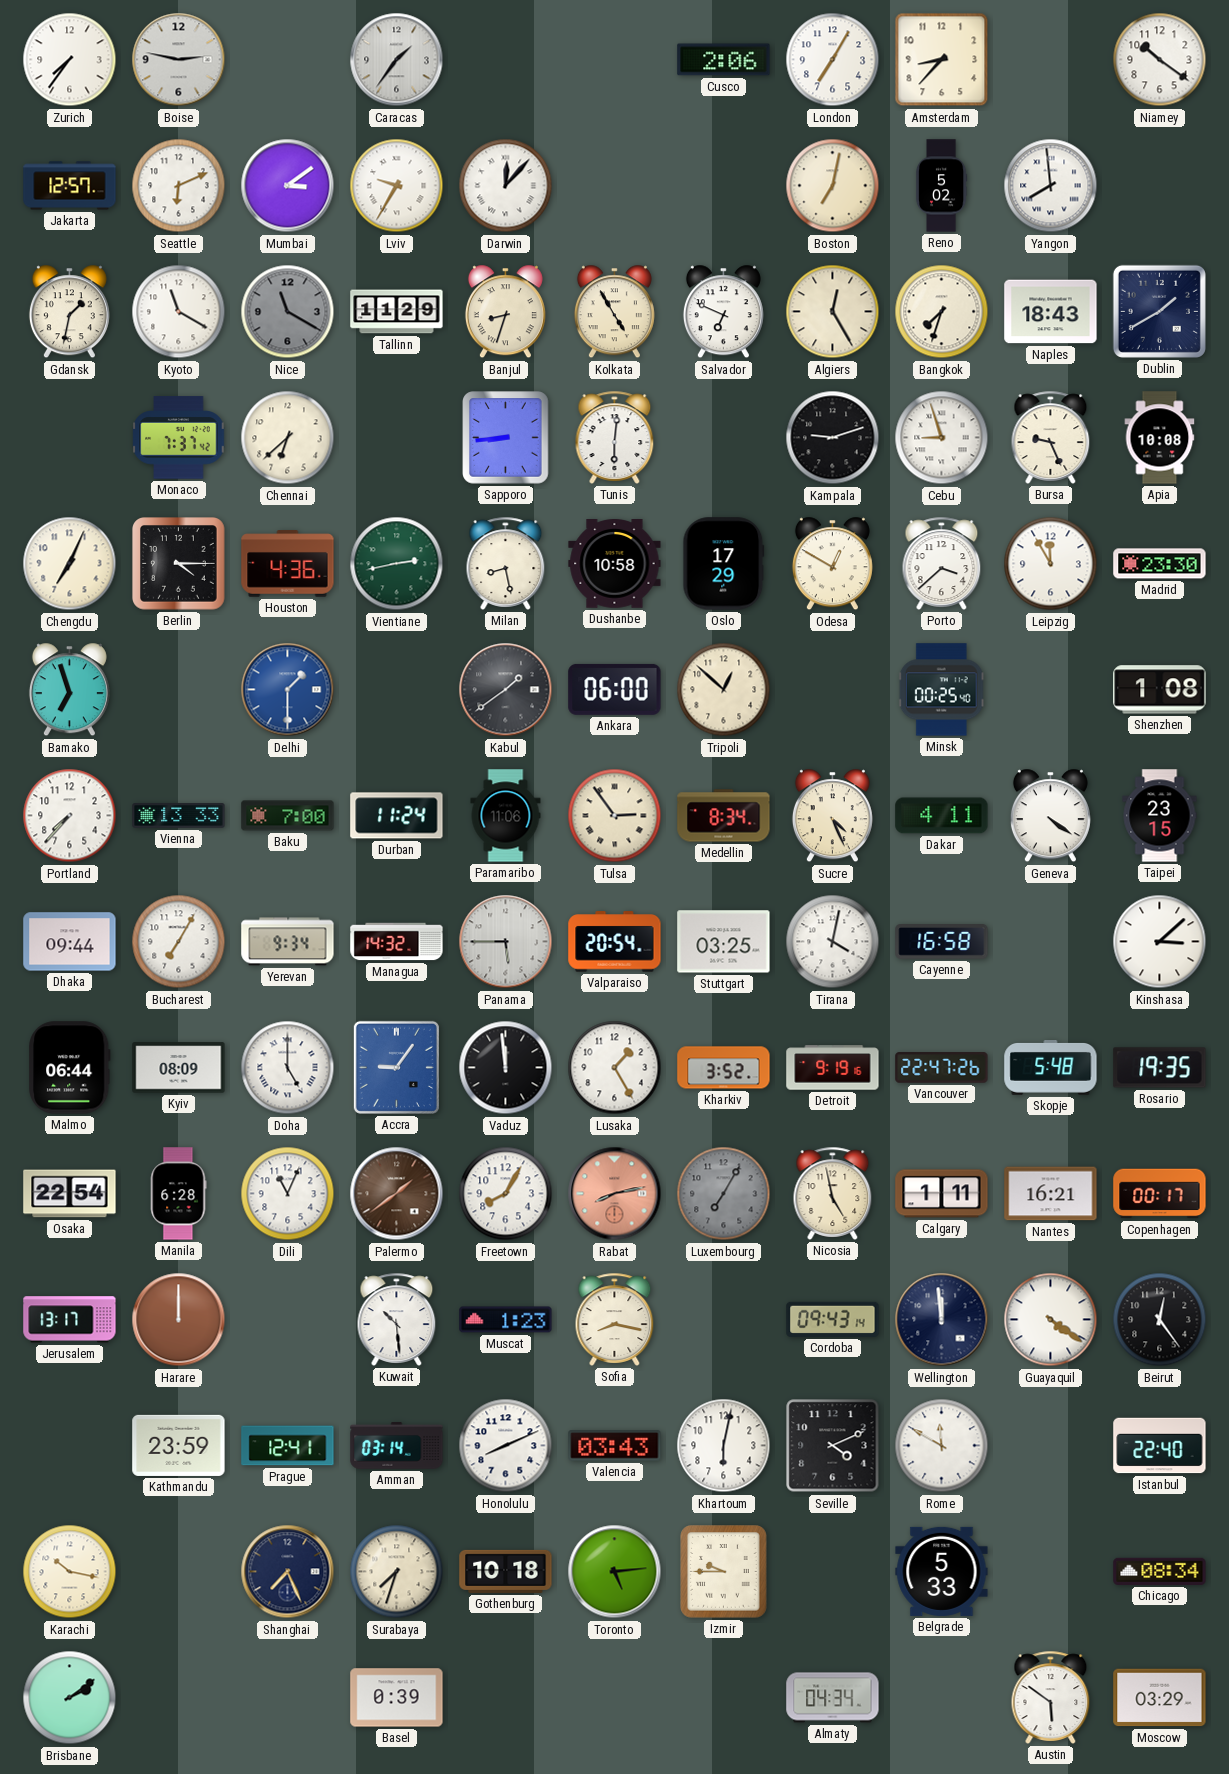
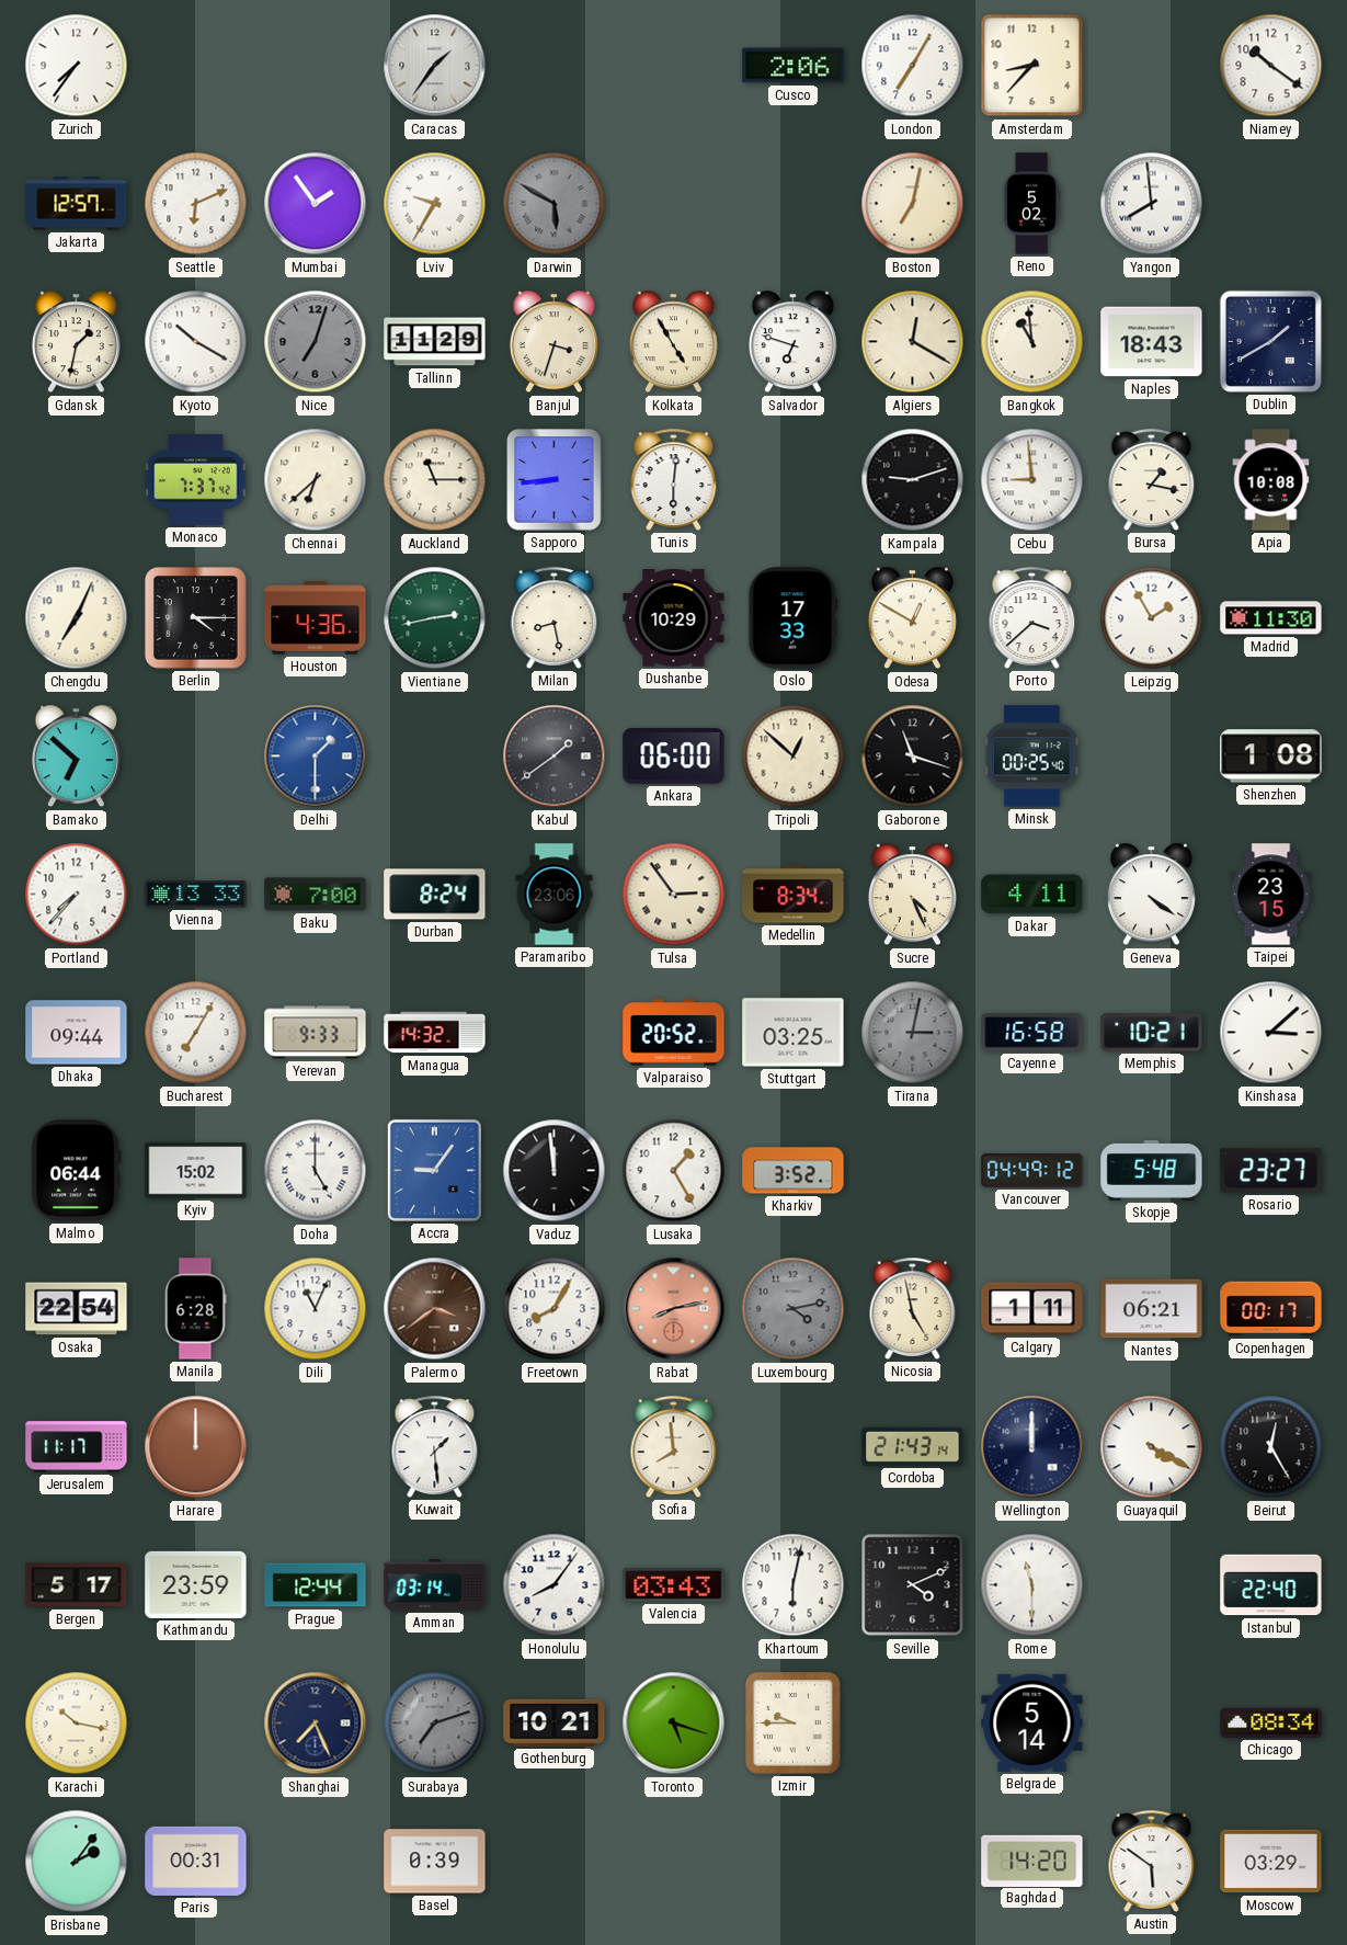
Boise: 2:47 -> none
Mumbai: 3:09 -> 1:54
Darwin: 12:07 -> 5:50
Darwin dial: white -> grey
Kyoto: 11:20 -> 10:20
Nice: 11:20 -> 7:03
Banjul: 8:33 -> 3:33
Salvador: 6:49 -> 6:48
Algiers: 12:25 -> 12:20
Bangkok: 7:33 -> 10:59
Auckland: none -> 11:15
Cebu: 8:57 -> 8:59
Bursa: 9:26 -> 1:17
Dushanbe: 10:58 -> 10:29
Oslo: 17:29 -> 17:33
Leipzig: 11:55 -> 1:55
Madrid: 23:30 -> 11:30
Bamako: 6:57 -> 6:52
Gaborone: none -> 11:18
Durban: 11:24 -> 8:24
Paramaribo: 11:06 -> 23:06
Yerevan: 9:34 -> 9:33
Panama: 5:45 -> none
Valparaiso: 20:54 -> 20:52
Tirana: 4:02 -> 3:02
Tirana dial: white -> grey
Memphis: none -> 10:21
Kyiv: 08:09 -> 15:02
Detroit: 9:19 -> none
Vancouver: 22:47 -> 04:49
Rosario: 19:35 -> 23:27
Palermo: 1:39 -> 3:39
Luxembourg: 7:05 -> 4:13
Nantes: 16:21 -> 06:21
Jerusalem: 13:17 -> 11:17
Kuwait: 10:29 -> 1:29
Muscat: 1:23 -> none
Sofia: 8:17 -> 7:59
Cordoba: 09:43 -> 21:43
Wellington: 11:59 -> 12:00
Guayaquil: 4:21 -> 4:20
Beirut: 12:24 -> 12:25
Bergen: none -> 5:17
Prague: 12:41 -> 12:44
Honolulu: 8:11 -> 8:06
Rome: 11:50 -> 11:30
Surabaya: 7:33 -> 7:12
Surabaya dial: cream -> grey
Gothenburg: 10:18 -> 10:21
Toronto: 5:14 -> 5:18
Belgrade: 5:33 -> 5:14
Brisbane: 2:09 -> 2:06
Paris: none -> 00:31
Almaty: 04:34 -> none
Baghdad: none -> 14:20
